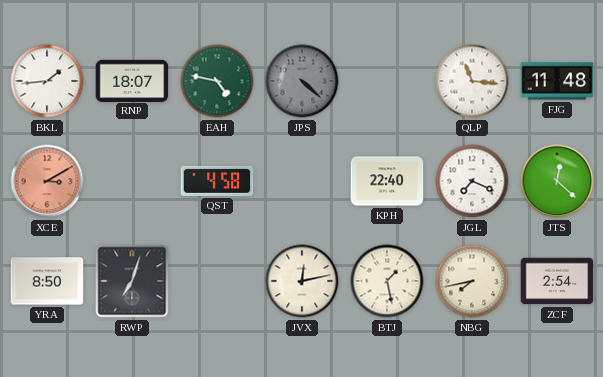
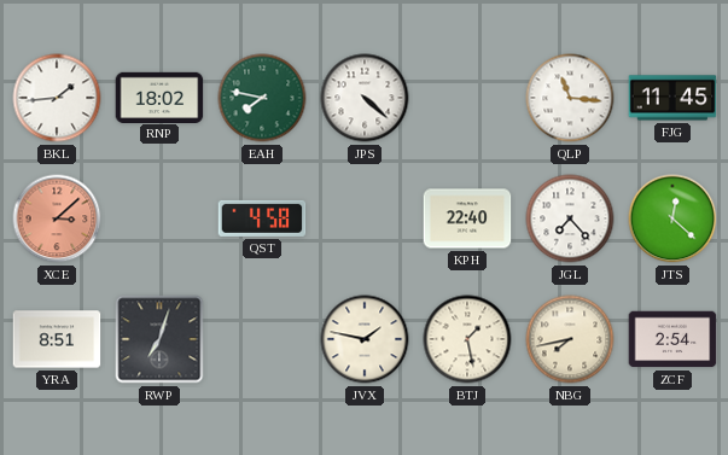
RNP: 18:07 -> 18:02
EAH: 4:47 -> 7:47
JPS dial: grey -> white
FJG: 11:48 -> 11:45
XCE: 3:10 -> 3:08
JGL: 7:19 -> 7:23
YRA: 8:50 -> 8:51
JVX: 12:13 -> 1:47
